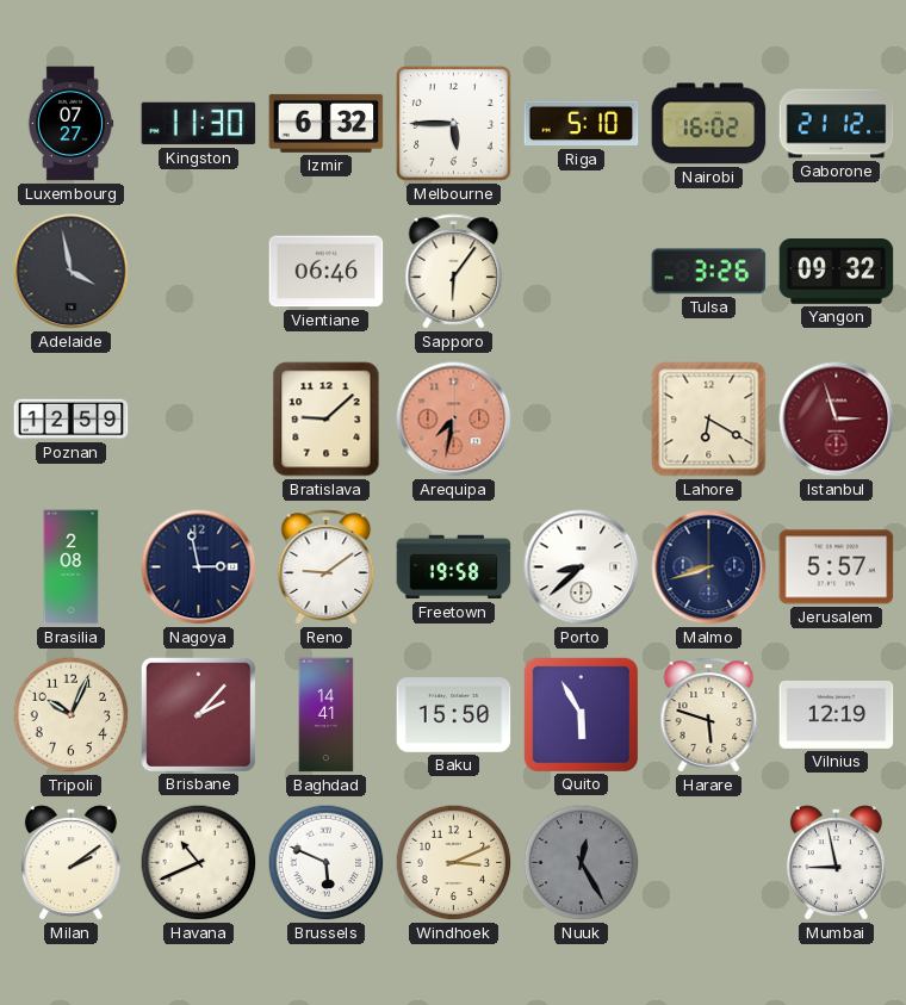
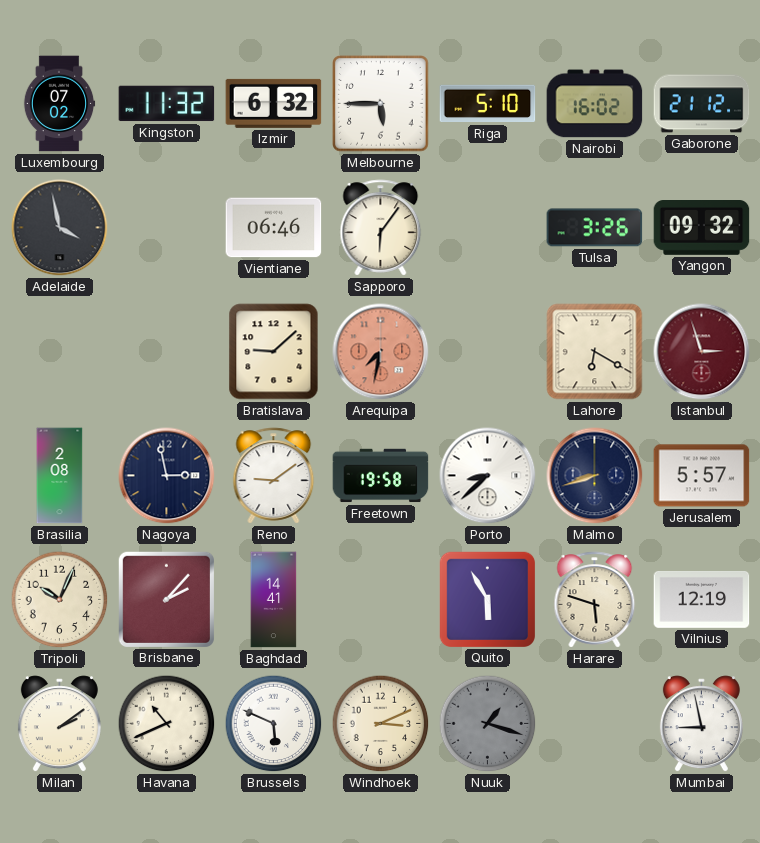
Luxembourg: 07:27 -> 07:02
Kingston: 11:30 -> 11:32
Poznan: 12:59 -> none
Baku: 15:50 -> none
Nuuk: 12:25 -> 1:18
